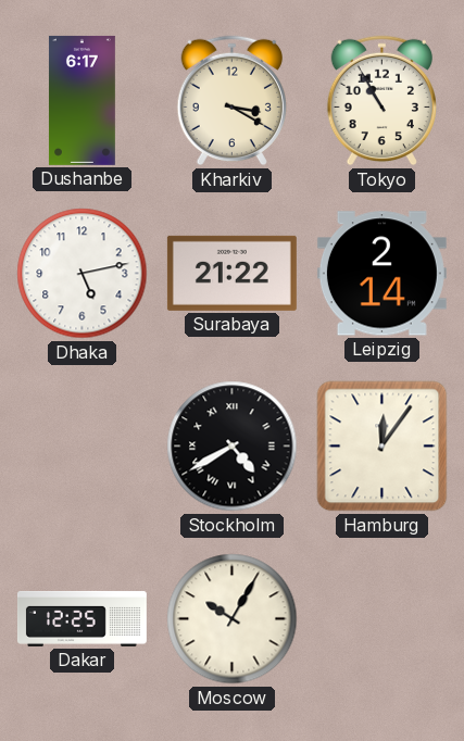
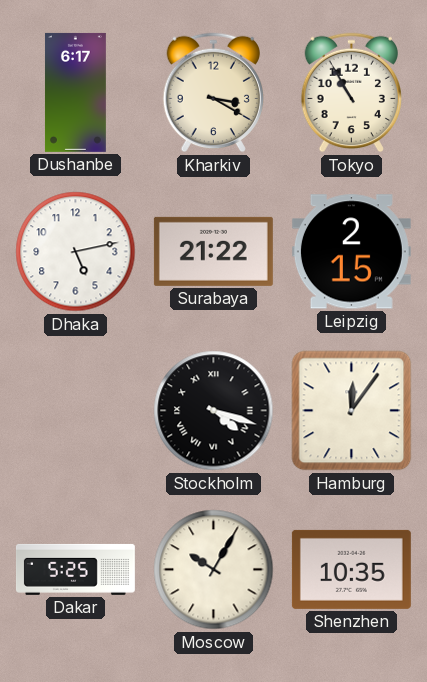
Leipzig: 2:14 -> 2:15
Stockholm: 4:40 -> 4:18
Dakar: 12:25 -> 5:25
Shenzhen: none -> 10:35
